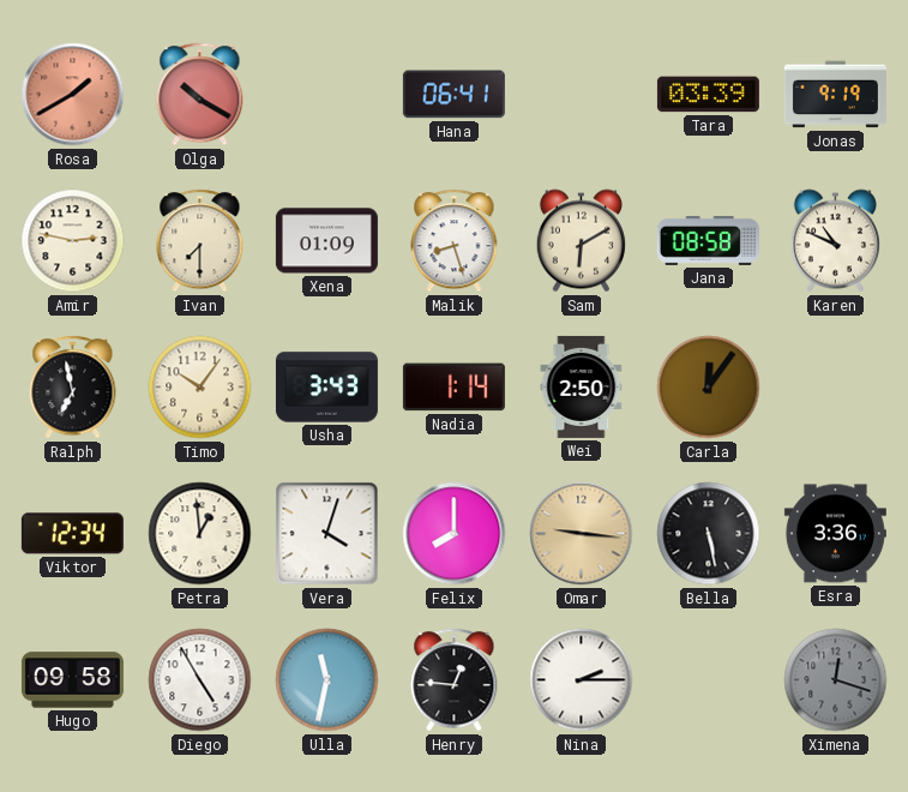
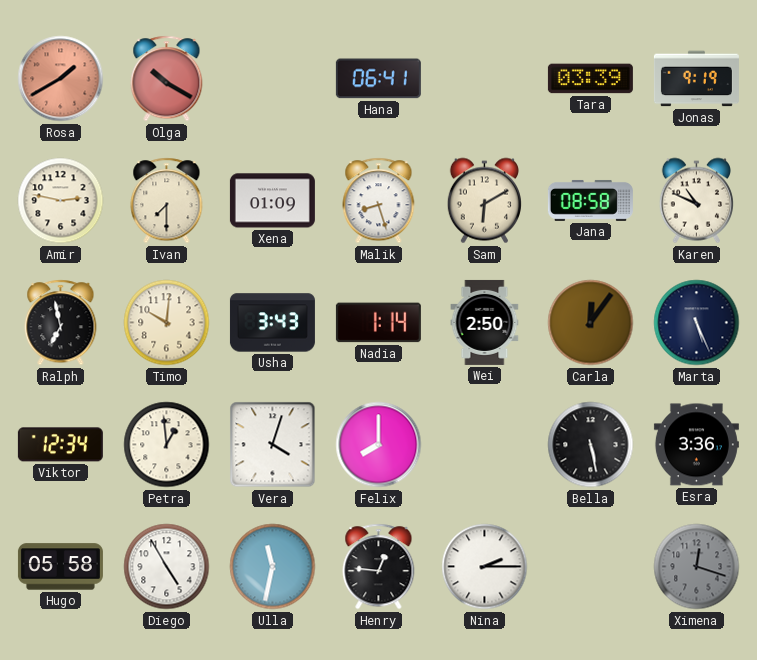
Timo: 10:06 -> 10:01
Marta: none -> 5:26
Omar: 9:16 -> none
Hugo: 09:58 -> 05:58
